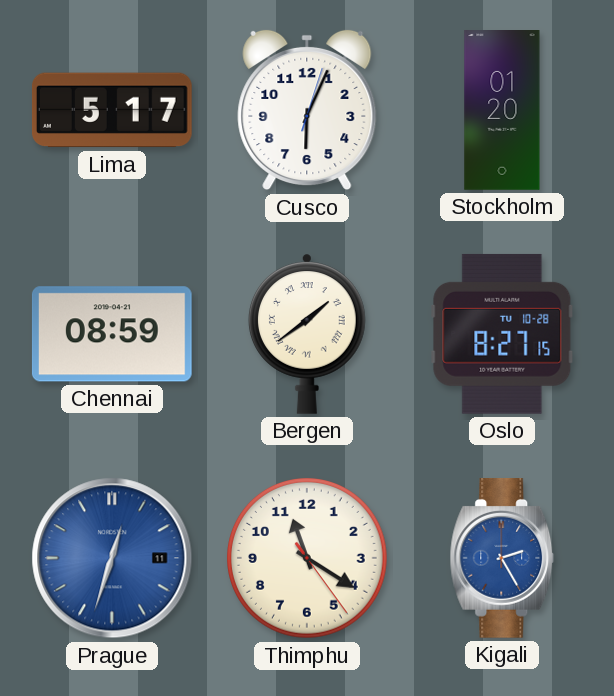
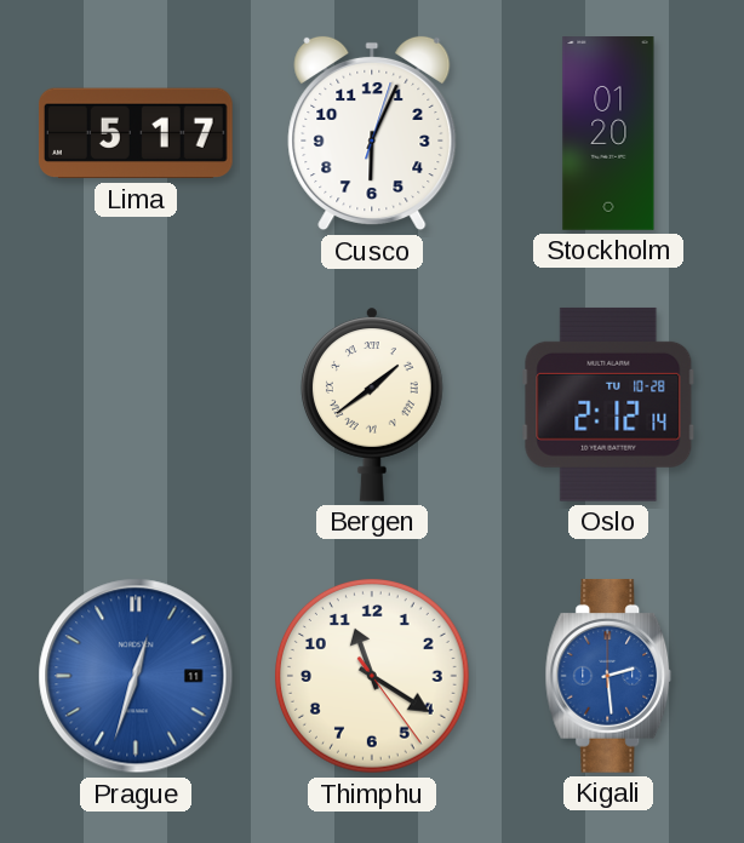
Chennai: 08:59 -> none
Oslo: 8:27 -> 2:12
Kigali: 2:25 -> 2:29
